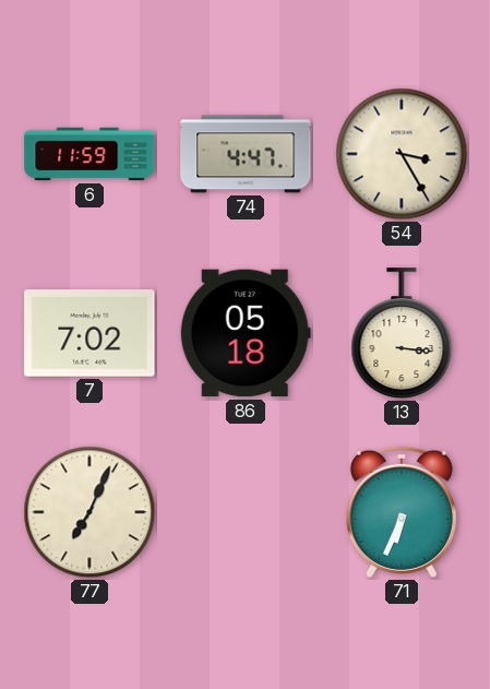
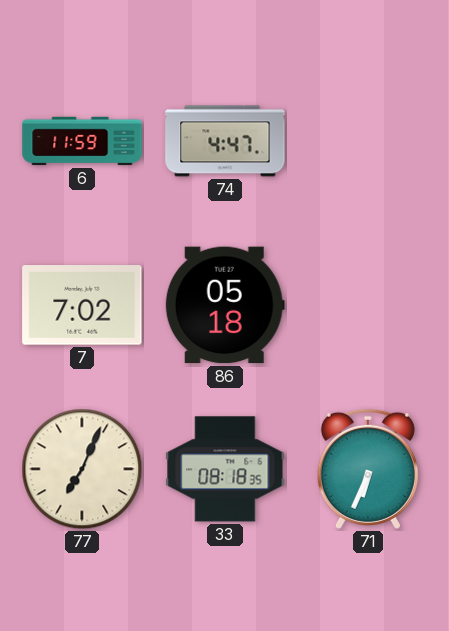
54: 3:25 -> none
13: 3:16 -> none
33: none -> 08:18
